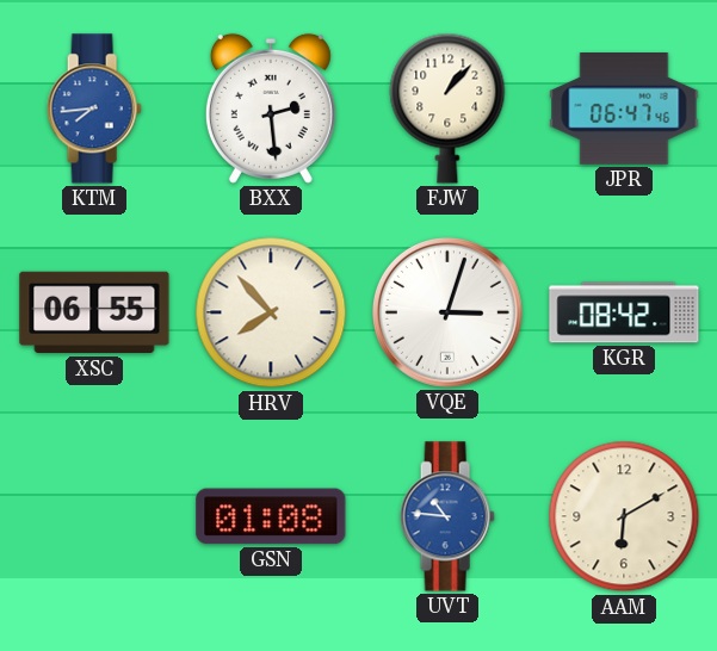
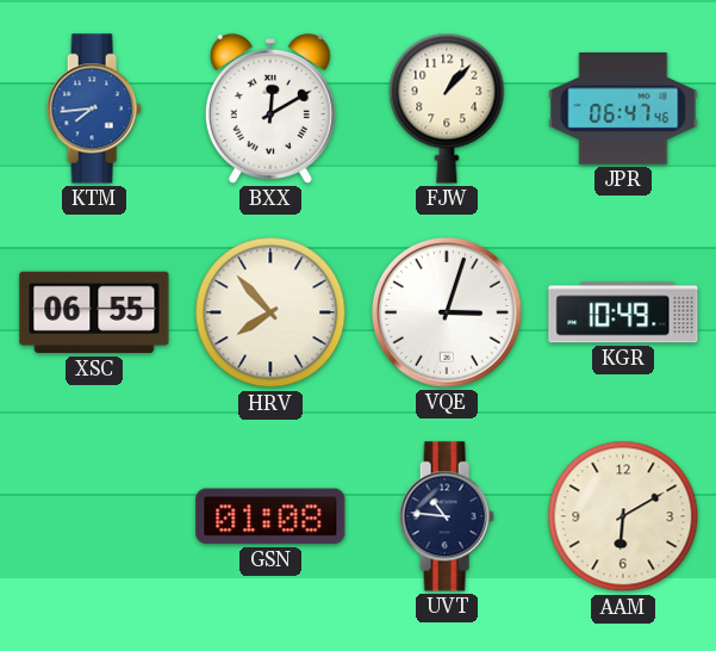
BXX: 2:29 -> 12:10
KGR: 08:42 -> 10:49
UVT dial: blue -> navy
